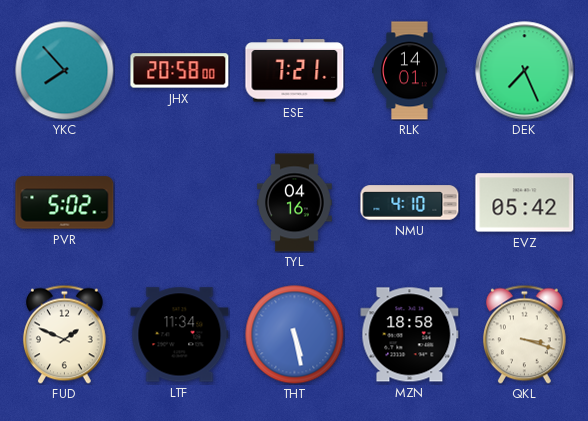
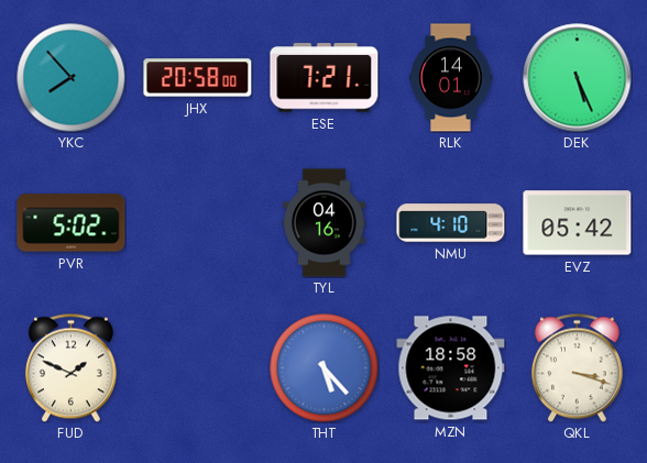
DEK: 7:26 -> 5:26
LTF: 11:34 -> none
THT: 5:28 -> 5:23
